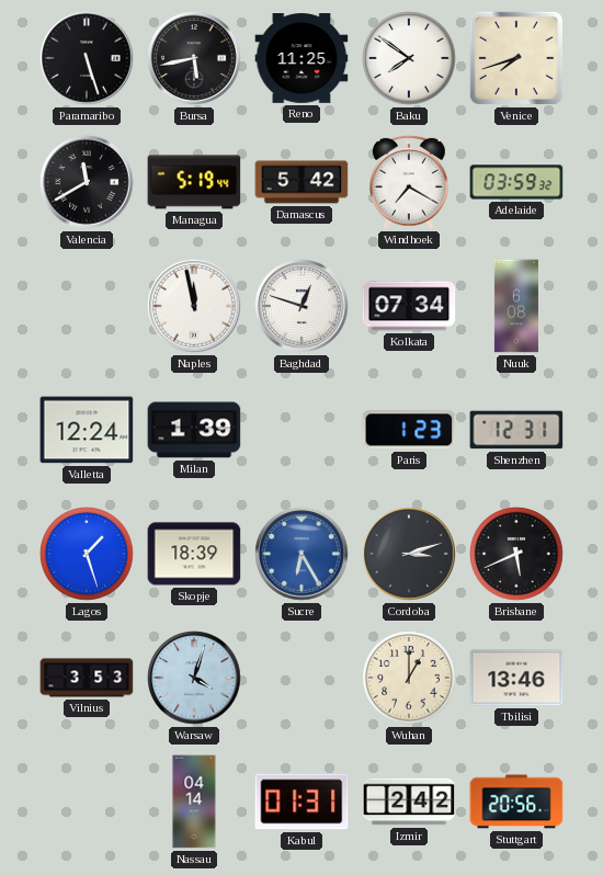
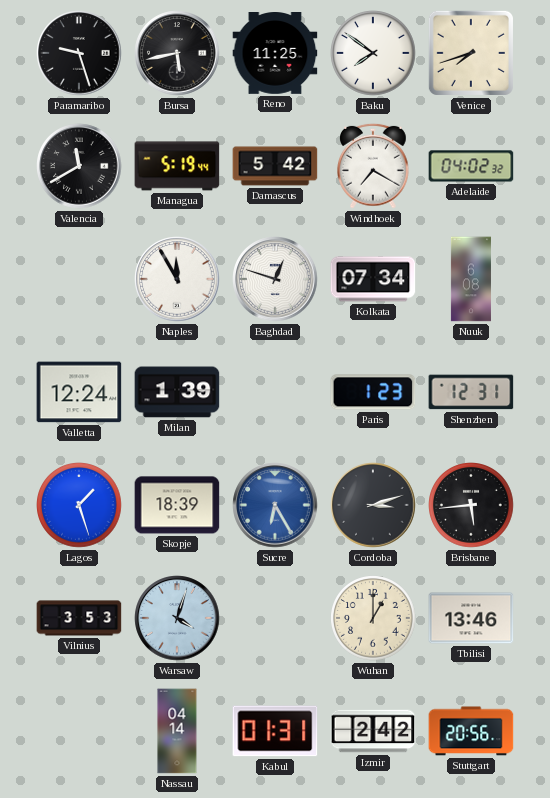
Paramaribo: 5:27 -> 9:27
Adelaide: 03:59 -> 04:02
Naples: 11:58 -> 11:55
Brisbane: 5:41 -> 5:44
